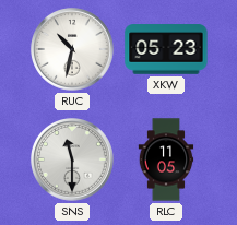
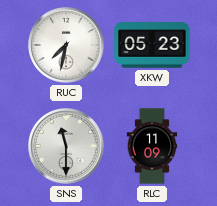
RUC: 10:32 -> 7:32
RLC: 11:05 -> 11:09
